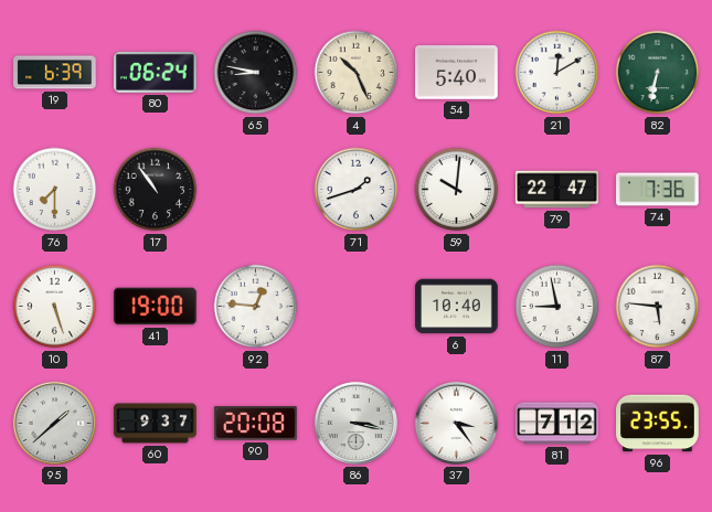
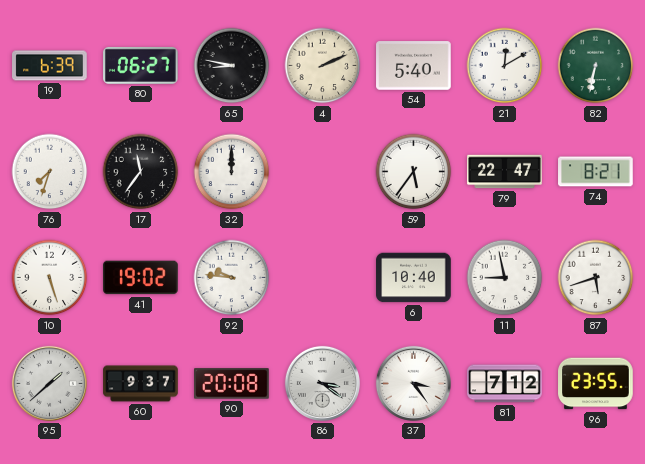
80: 06:24 -> 06:27
4: 10:26 -> 2:11
76: 7:30 -> 7:33
17: 10:54 -> 11:36
32: none -> 12:00
71: 1:42 -> none
59: 10:01 -> 5:36
74: 7:36 -> 8:21
41: 19:00 -> 19:02
92: 12:46 -> 9:46
87: 5:46 -> 5:42
86: 3:17 -> 3:21
